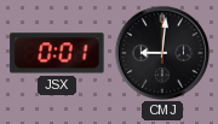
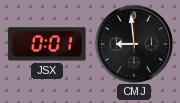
CMJ: 9:01 -> 8:59
